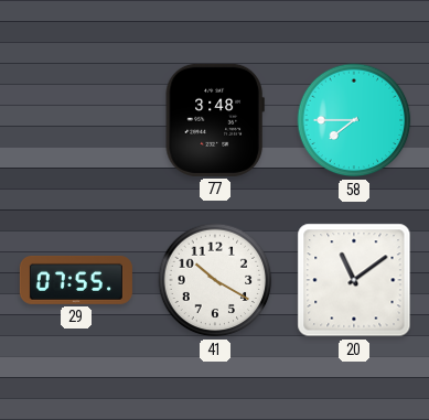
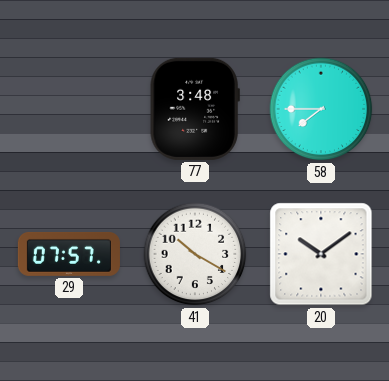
29: 07:55 -> 07:57
20: 11:09 -> 10:09
